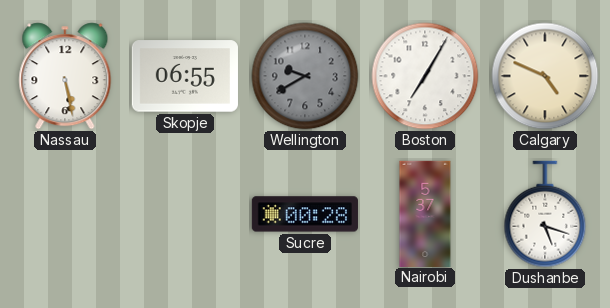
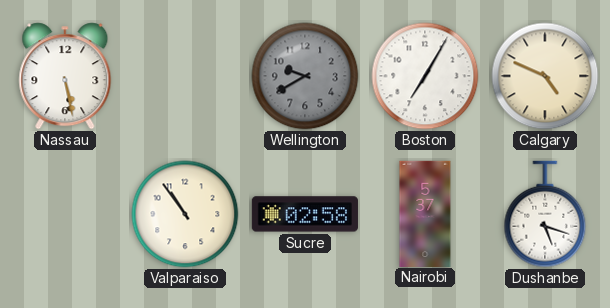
Skopje: 06:55 -> none
Valparaiso: none -> 10:54
Sucre: 00:28 -> 02:58
